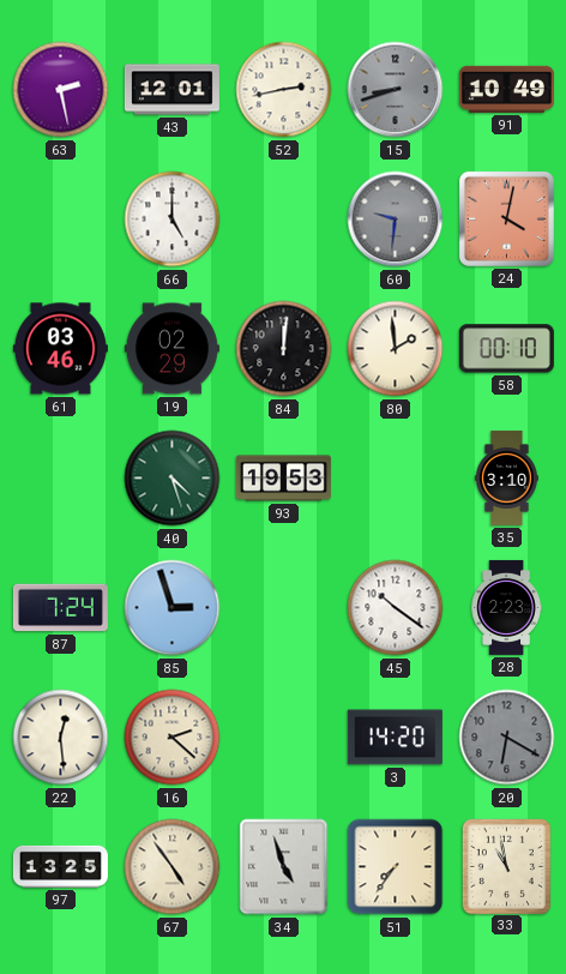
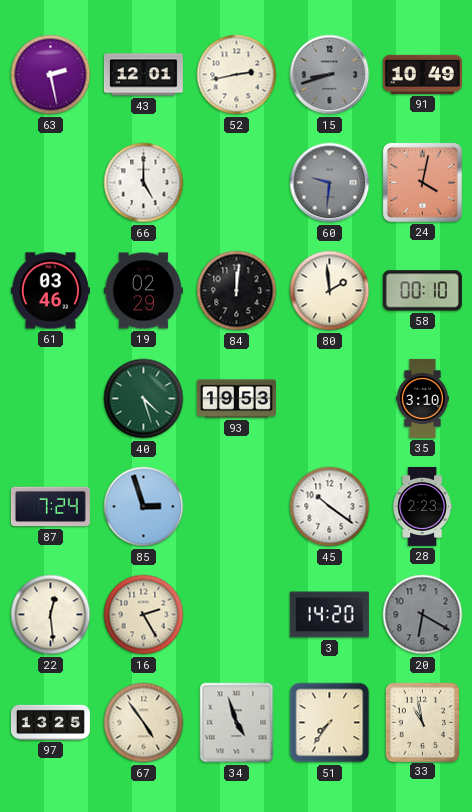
16: 2:22 -> 2:25
